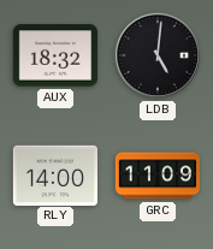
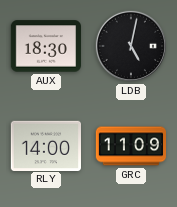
AUX: 18:32 -> 18:30
LDB: 5:01 -> 5:02
